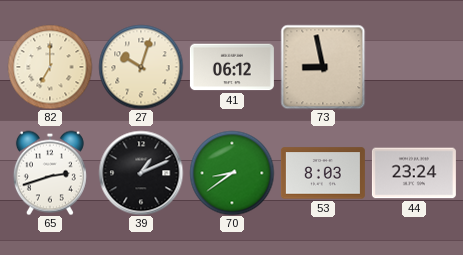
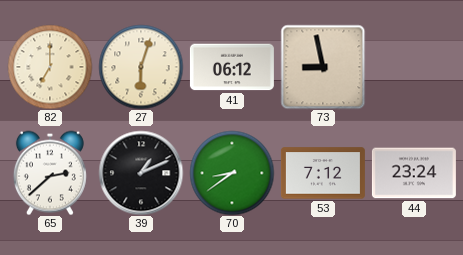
27: 10:03 -> 6:03
65: 2:42 -> 2:38
53: 8:03 -> 7:12
